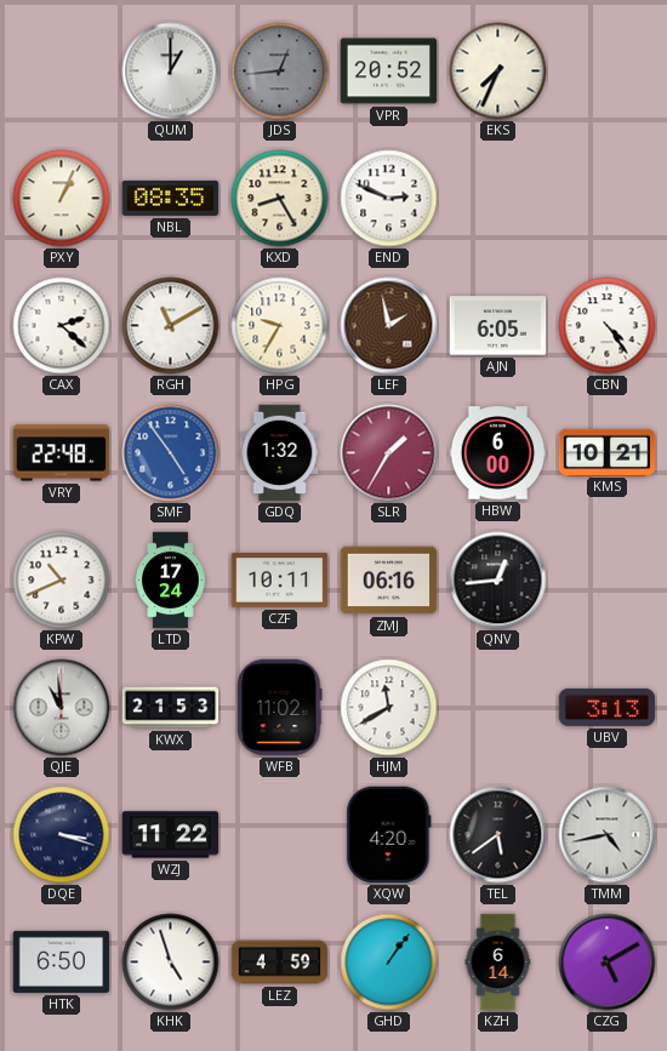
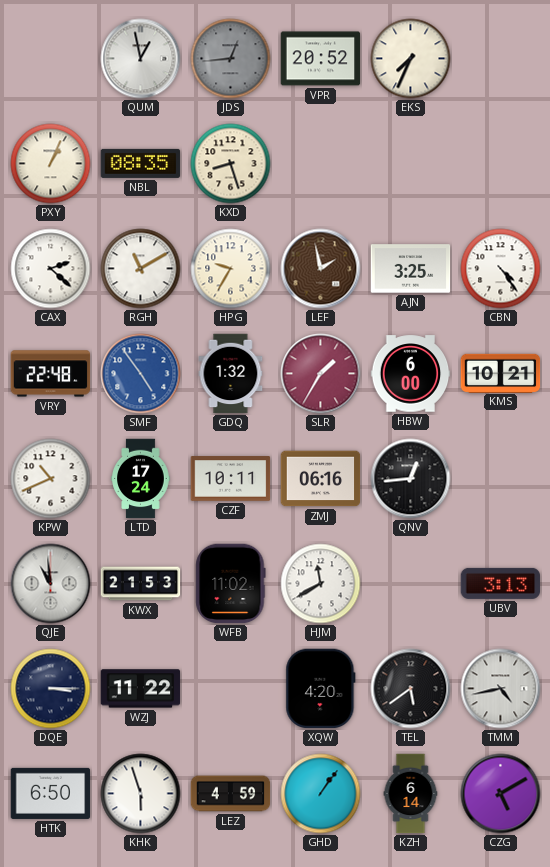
QUM: 1:00 -> 12:58
KXD: 8:25 -> 8:27
END: 2:49 -> none
AJN: 6:05 -> 3:25
DQE: 3:18 -> 3:15
KHK: 4:57 -> 5:57
